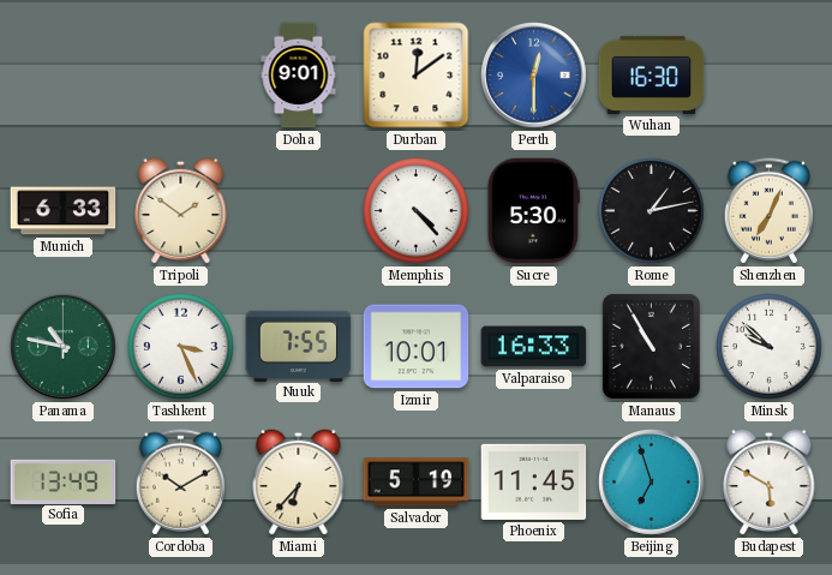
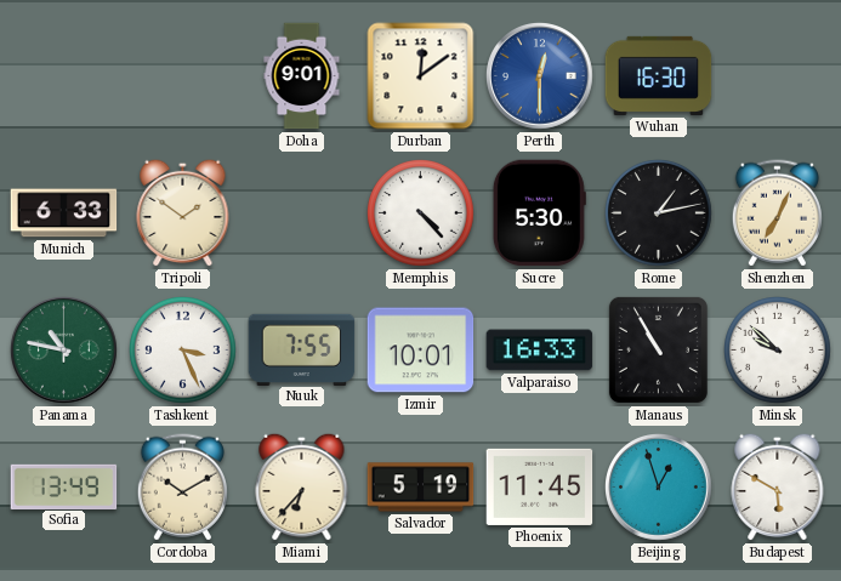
Beijing: 6:57 -> 12:57
